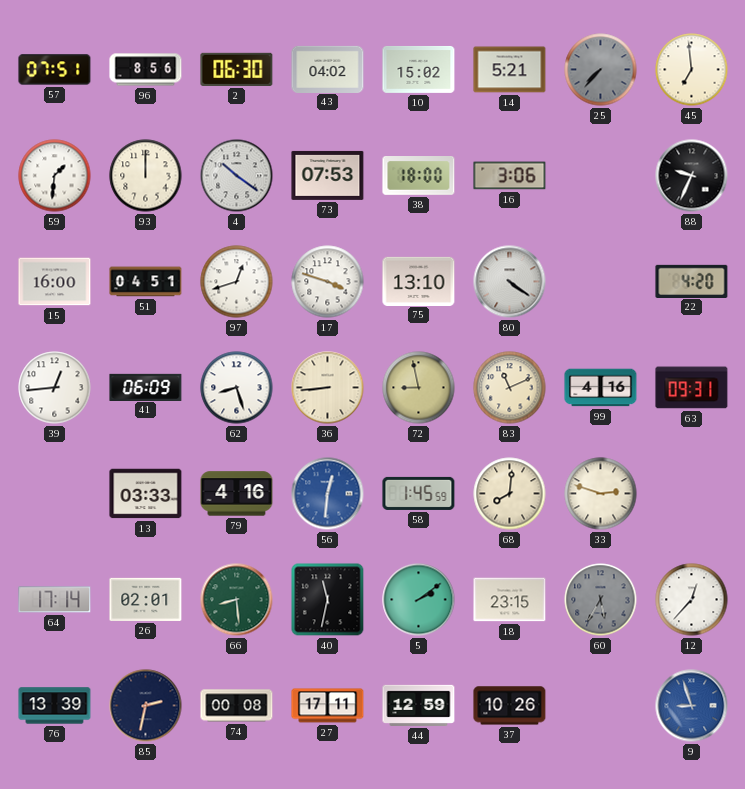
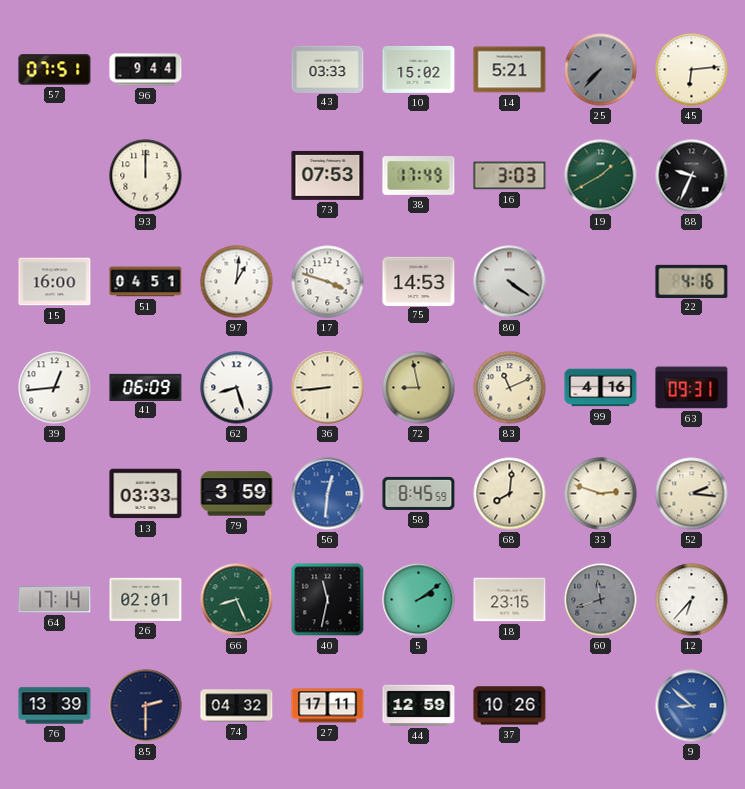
96: 8:56 -> 9:44
2: 06:30 -> none
43: 04:02 -> 03:33
45: 6:59 -> 6:14
59: 1:31 -> none
4: 10:21 -> none
38: 18:00 -> 17:49
16: 3:06 -> 3:03
19: none -> 1:40
97: 12:42 -> 1:01
75: 13:10 -> 14:53
22: 4:20 -> 4:16
79: 4:16 -> 3:59
58: 1:45 -> 8:45
52: none -> 2:16
66: 8:29 -> 8:26
60: 5:35 -> 11:42
12: 12:37 -> 6:37
85: 2:32 -> 2:30
74: 00:08 -> 04:32
9: 8:57 -> 8:52
